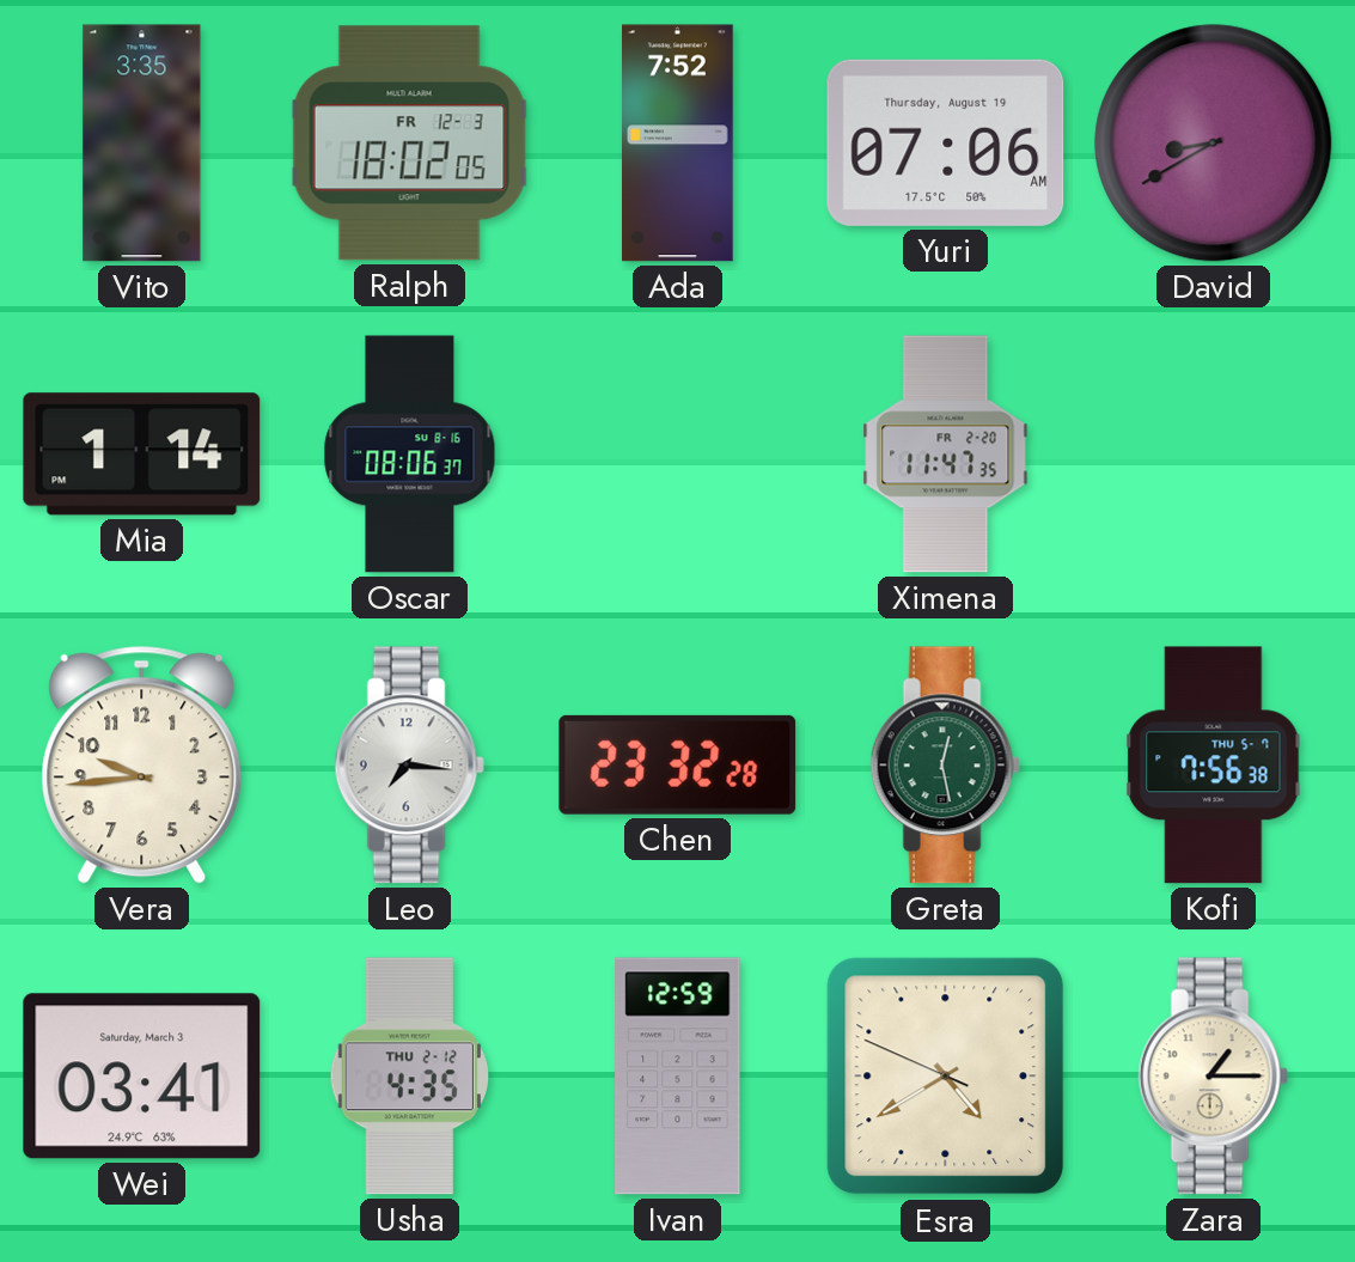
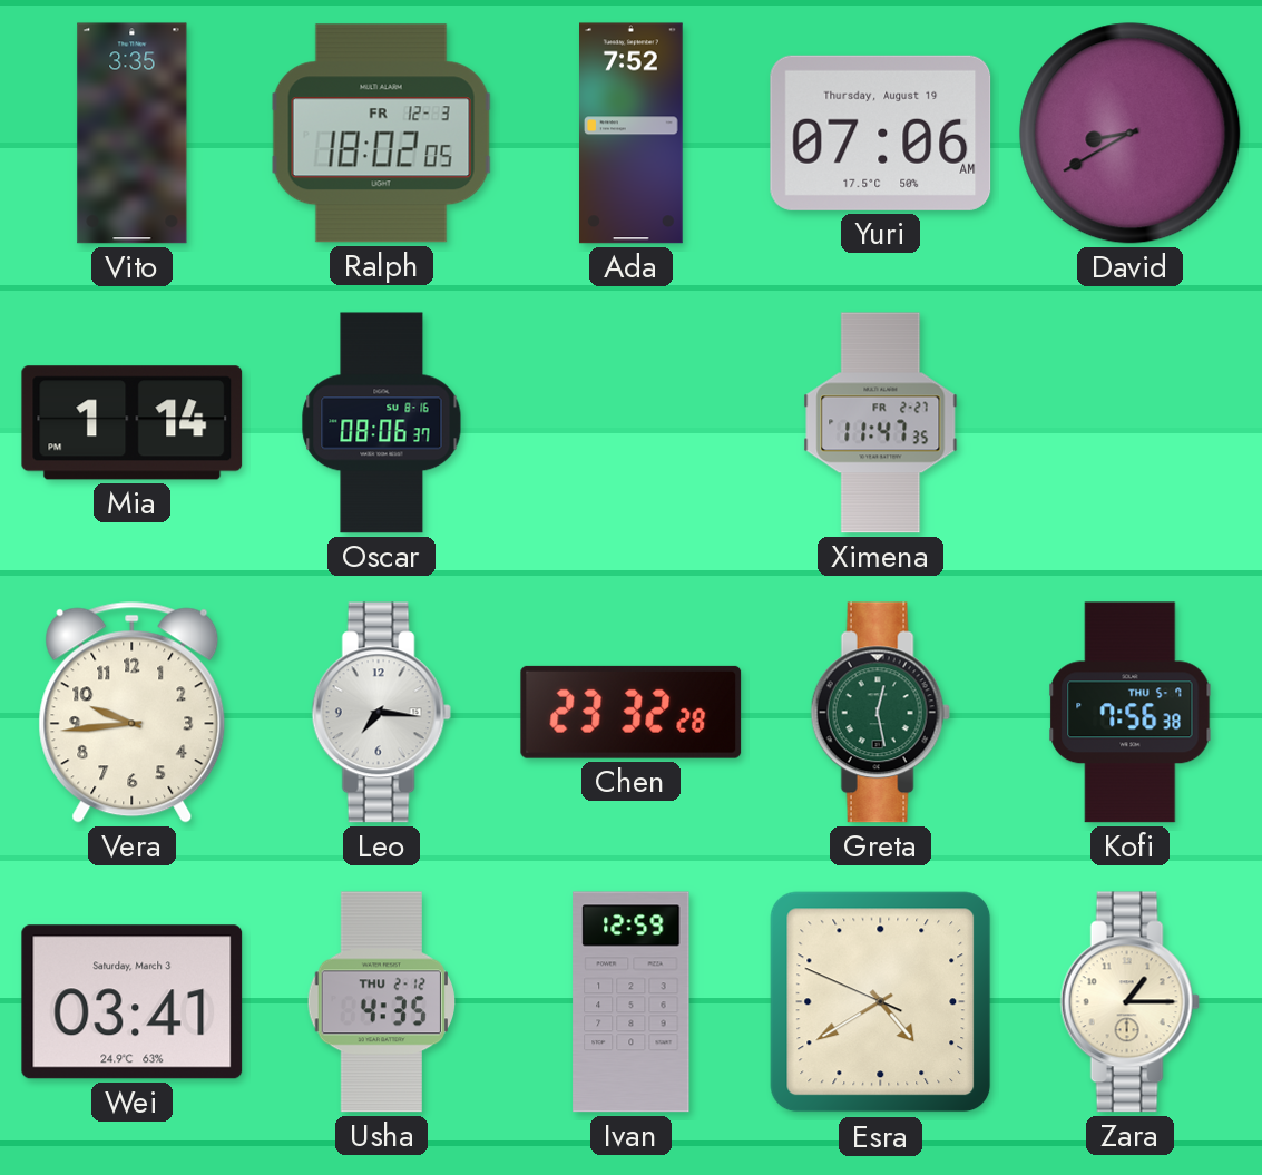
Ximena date: FR 2-20 -> FR 2-27
